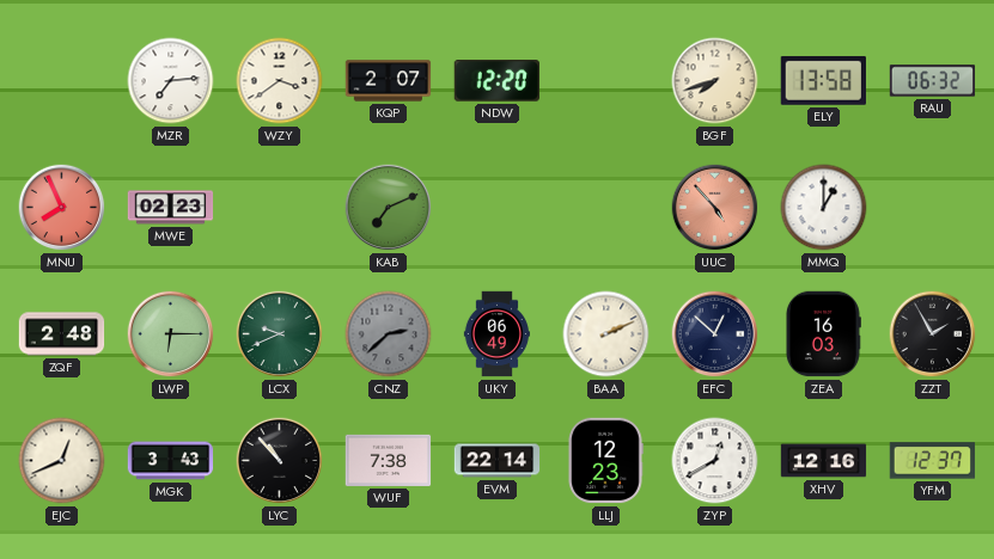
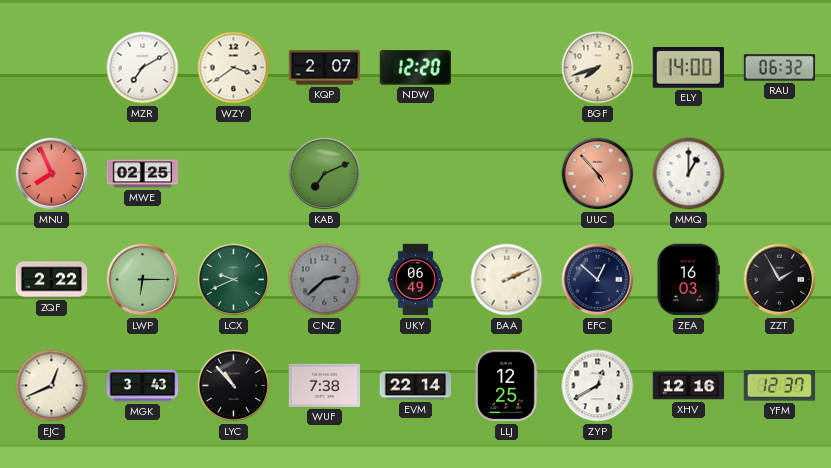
MZR: 7:14 -> 7:10
ELY: 13:58 -> 14:00
MWE: 02:23 -> 02:25
ZQF: 2:48 -> 2:22
LLJ: 12:23 -> 12:25
